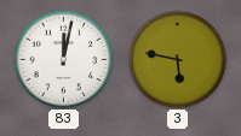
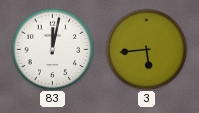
3: 5:47 -> 5:44
